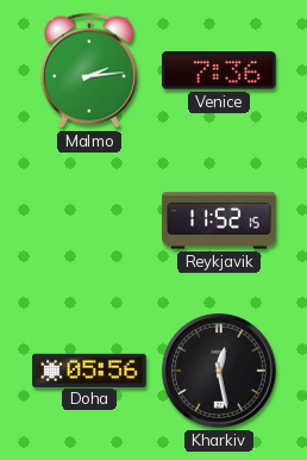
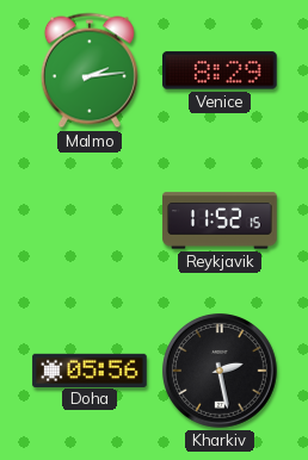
Venice: 7:36 -> 8:29
Kharkiv: 12:28 -> 2:28
